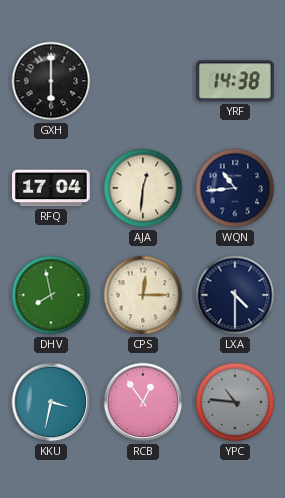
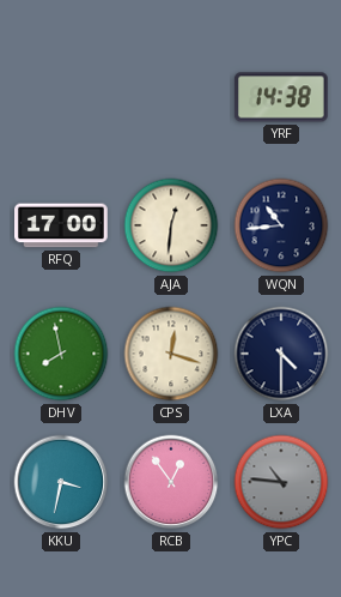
GXH: 6:00 -> none
RFQ: 17:04 -> 17:00
CPS: 12:15 -> 12:18
